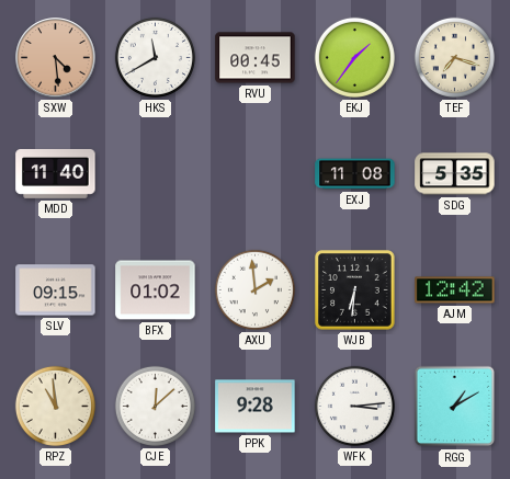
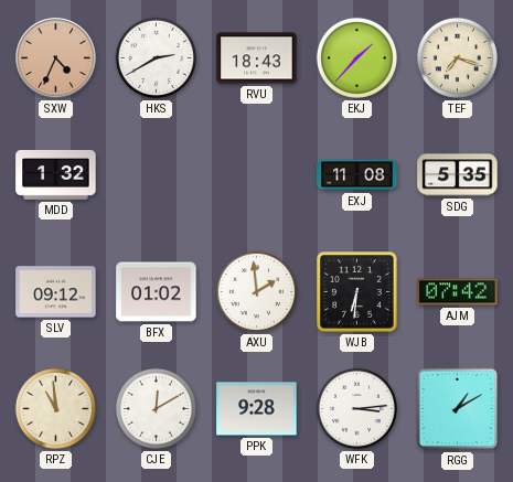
SXW: 4:29 -> 4:34
HKS: 11:40 -> 2:40
RVU: 00:45 -> 18:43
EKJ: 1:36 -> 1:37
MDD: 11:40 -> 1:32
SLV: 09:15 -> 09:12
AJM: 12:42 -> 07:42
CJE: 12:08 -> 12:10
